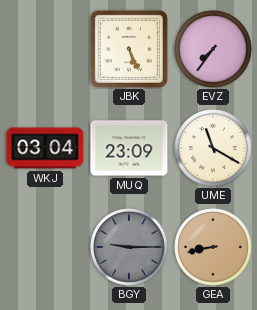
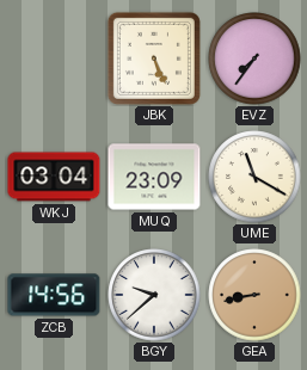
ZCB: none -> 14:56
BGY: 9:15 -> 9:38
BGY dial: grey -> white
